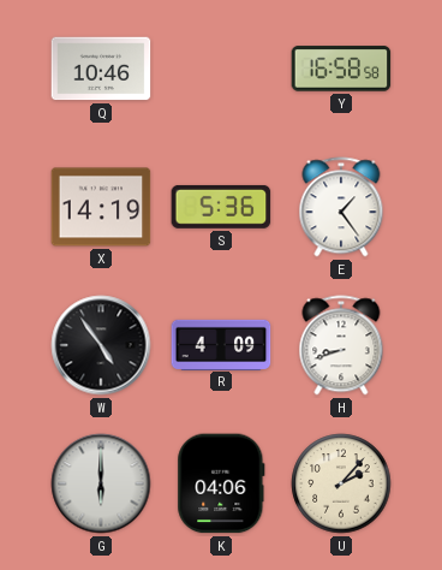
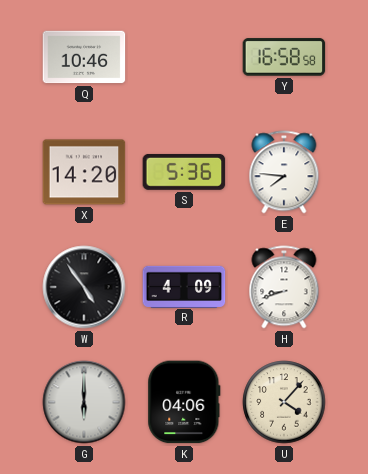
X: 14:19 -> 14:20
E: 1:24 -> 7:46
U: 2:07 -> 4:07
